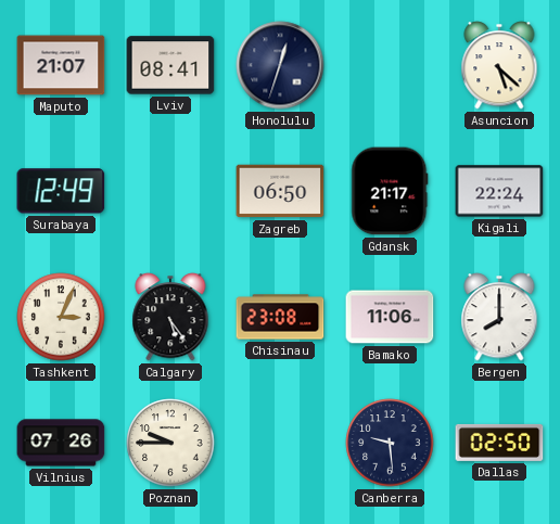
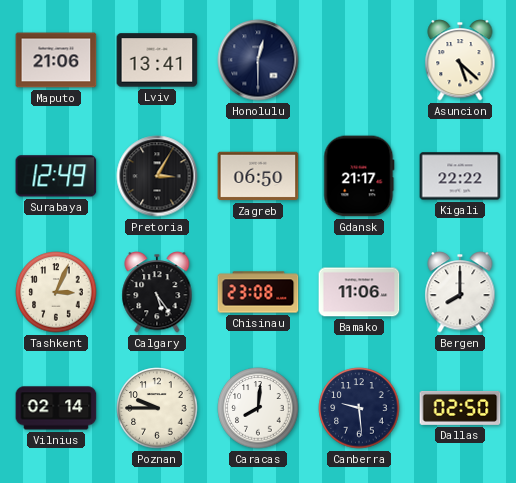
Maputo: 21:07 -> 21:06
Lviv: 08:41 -> 13:41
Honolulu: 12:33 -> 12:30
Pretoria: none -> 3:05
Kigali: 22:24 -> 22:22
Vilnius: 07:26 -> 02:14
Caracas: none -> 8:01
